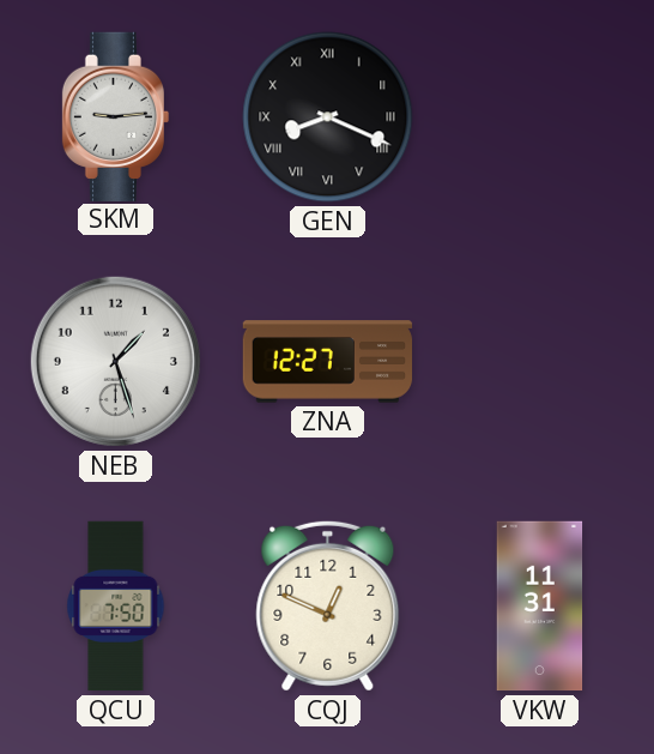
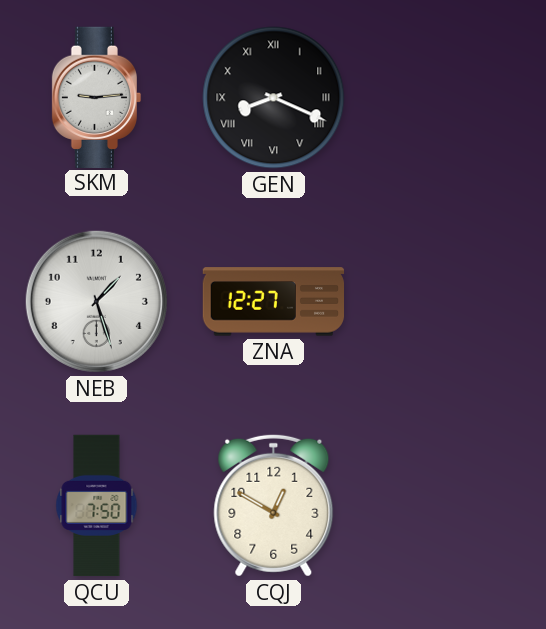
CQJ: 12:49 -> 12:50
VKW: 11:31 -> none
